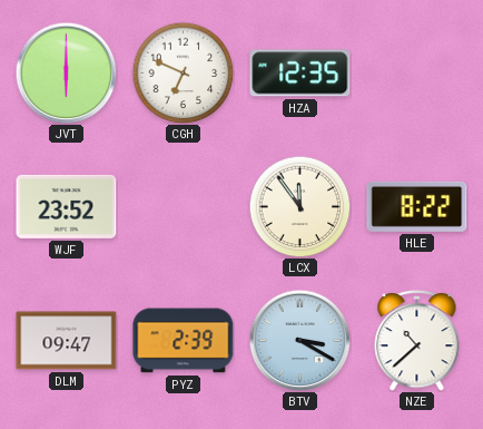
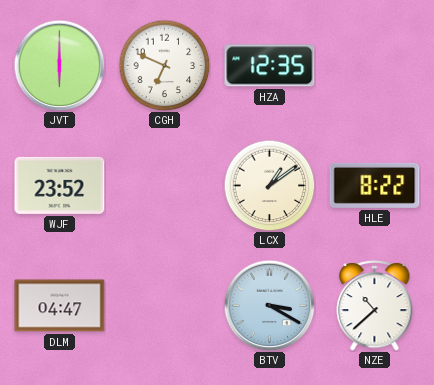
LCX: 11:54 -> 1:09
DLM: 09:47 -> 04:47
PYZ: 2:39 -> none
